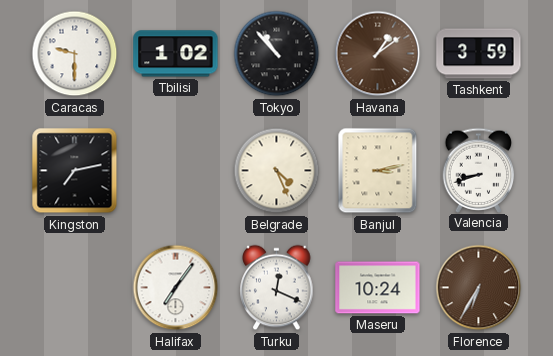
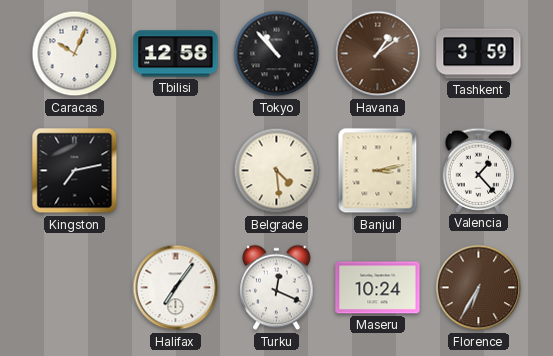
Caracas: 9:30 -> 10:04
Tbilisi: 1:02 -> 12:58
Belgrade: 4:26 -> 4:29
Valencia: 8:42 -> 1:23
